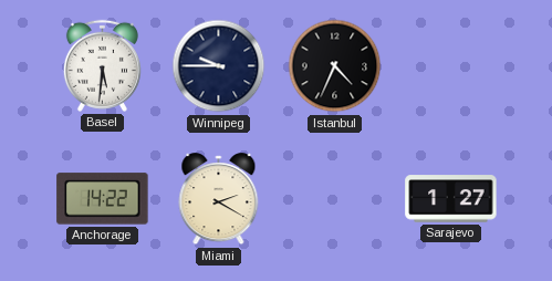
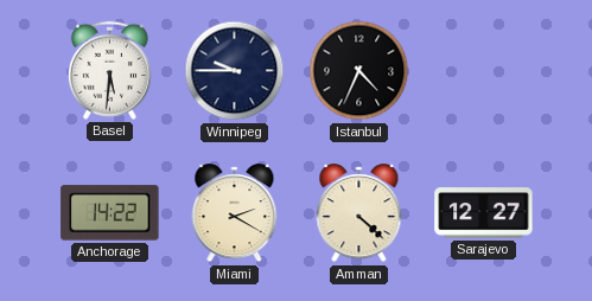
Amman: none -> 4:22
Sarajevo: 1:27 -> 12:27
